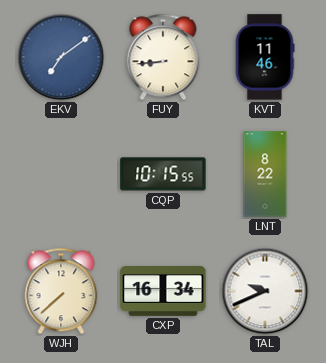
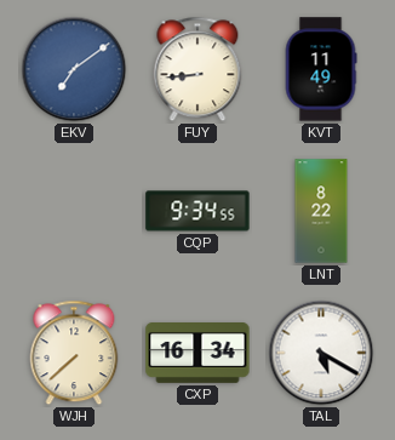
KVT: 11:46 -> 11:49
CQP: 10:15 -> 9:34
TAL: 9:41 -> 5:20
